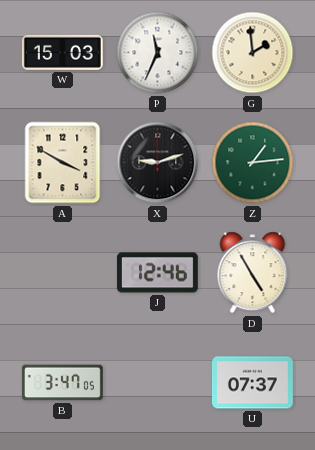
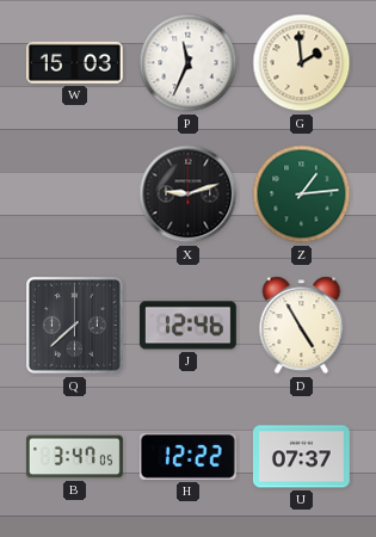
A: 3:50 -> none
Q: none -> 7:38
H: none -> 12:22
